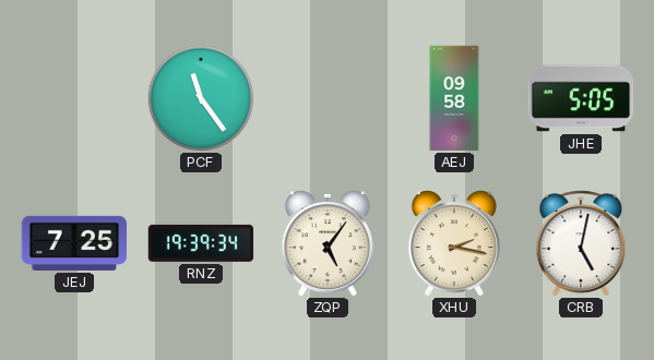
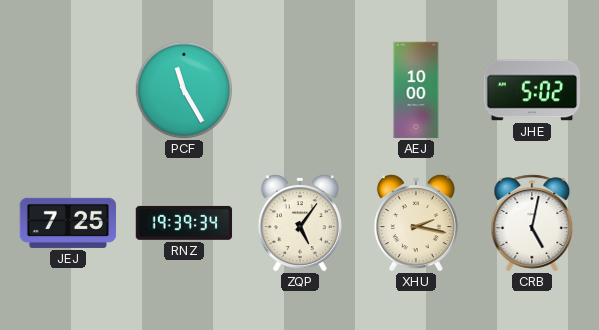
PCF: 11:24 -> 11:25
AEJ: 09:58 -> 10:00
JHE: 5:05 -> 5:02
